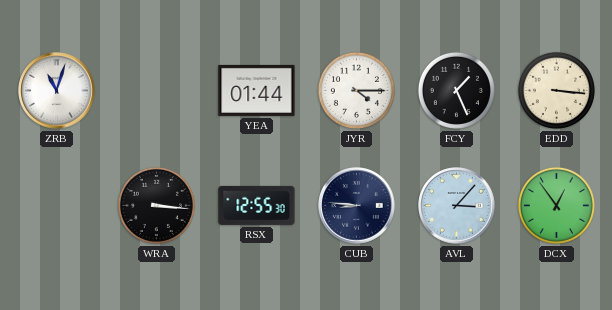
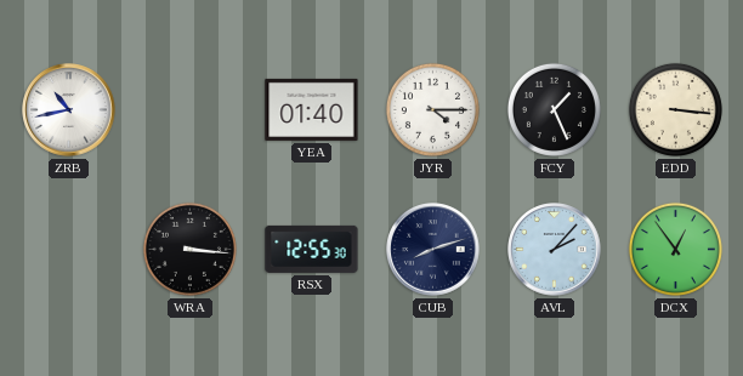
ZRB: 11:03 -> 10:43
YEA: 01:44 -> 01:40
CUB: 8:46 -> 8:12
AVL: 3:07 -> 2:07
